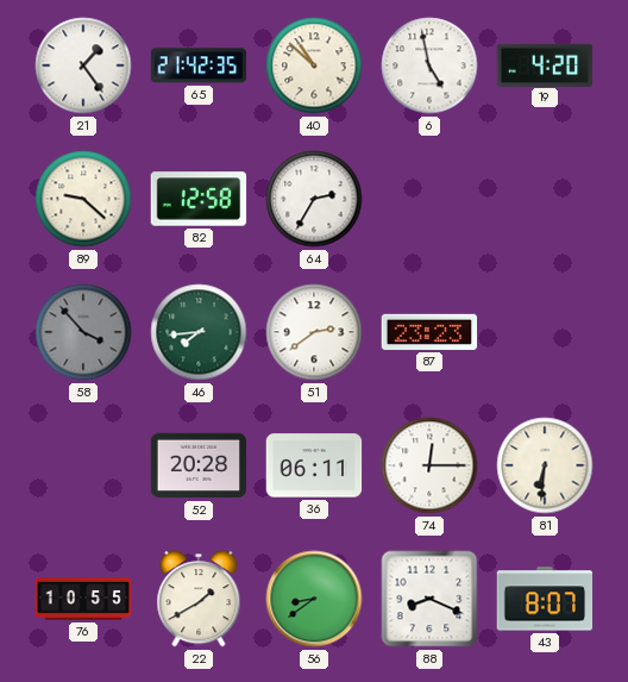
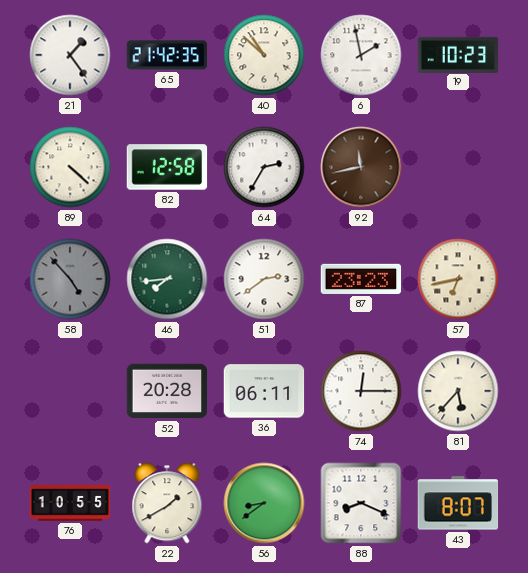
6: 4:58 -> 1:58
19: 4:20 -> 10:23
89: 9:22 -> 4:22
92: none -> 11:43
58: 3:53 -> 4:53
57: none -> 6:43
81: 6:31 -> 5:37
